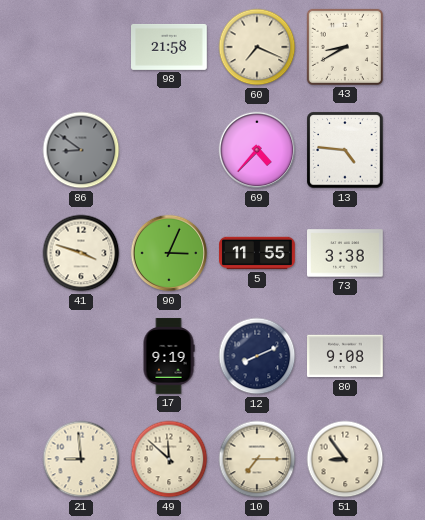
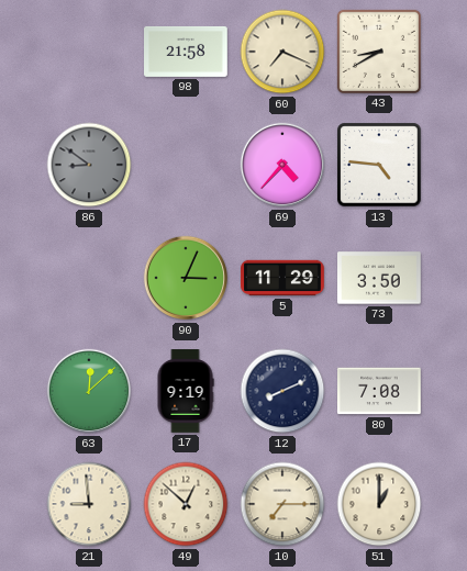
41: 3:48 -> none
5: 11:55 -> 11:29
73: 3:38 -> 3:50
63: none -> 12:08
80: 9:08 -> 7:08
49: 11:52 -> 12:52
51: 8:54 -> 1:00
